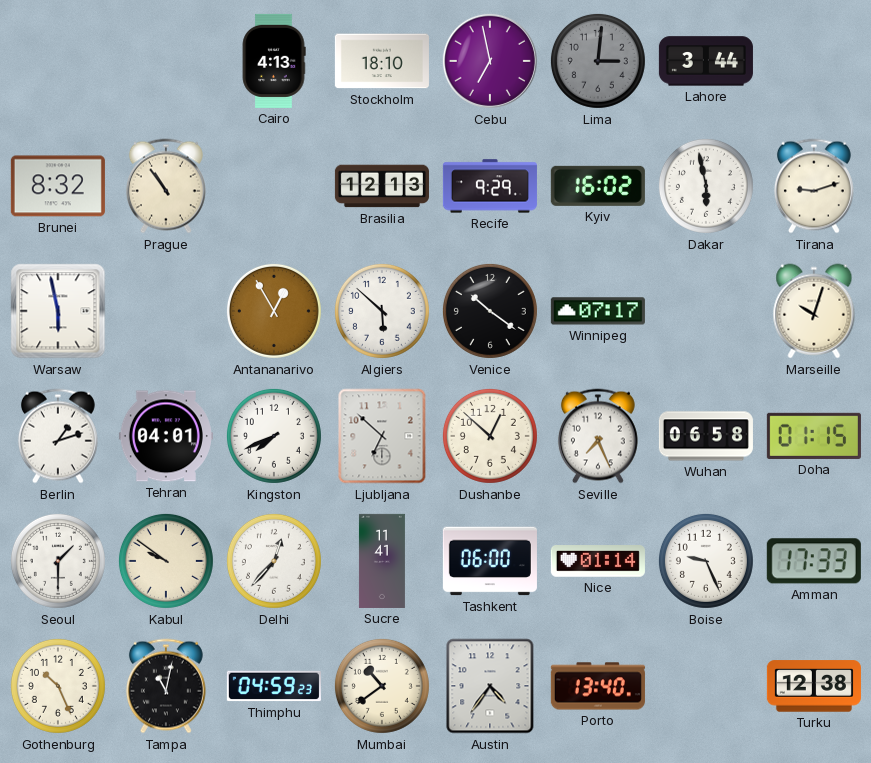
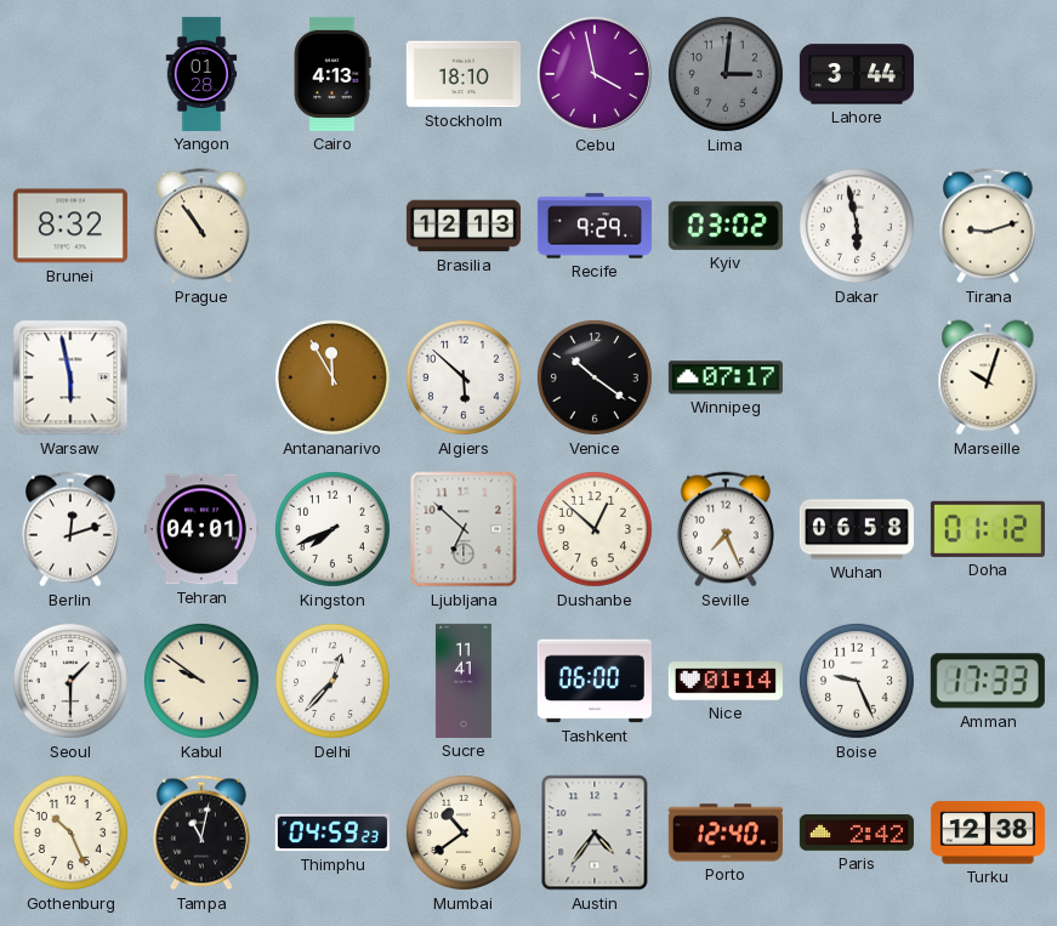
Yangon: none -> 01:28
Cebu: 6:58 -> 3:58
Kyiv: 16:02 -> 03:02
Antananarivo: 12:55 -> 11:55
Berlin: 1:12 -> 12:12
Doha: 01:15 -> 01:12
Porto: 13:40 -> 12:40
Paris: none -> 2:42
